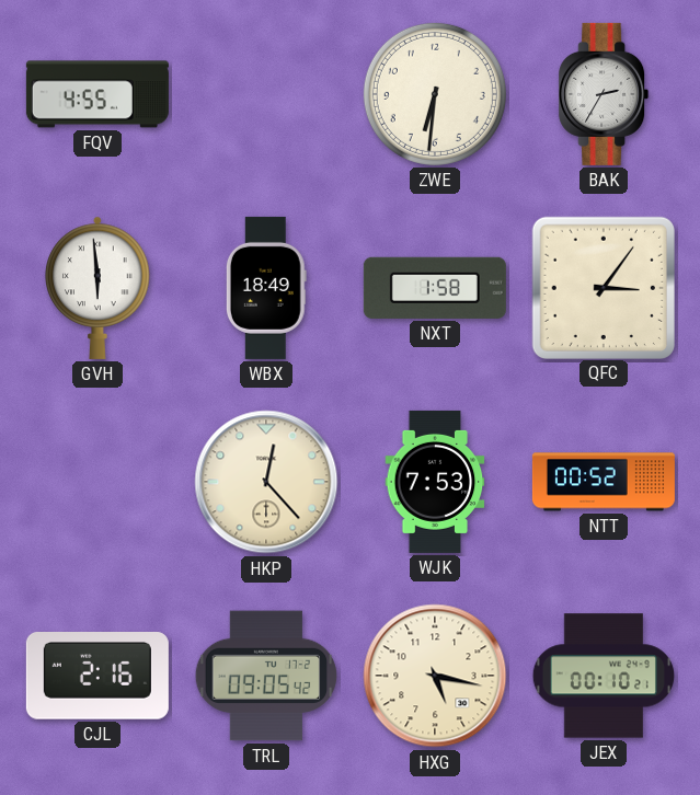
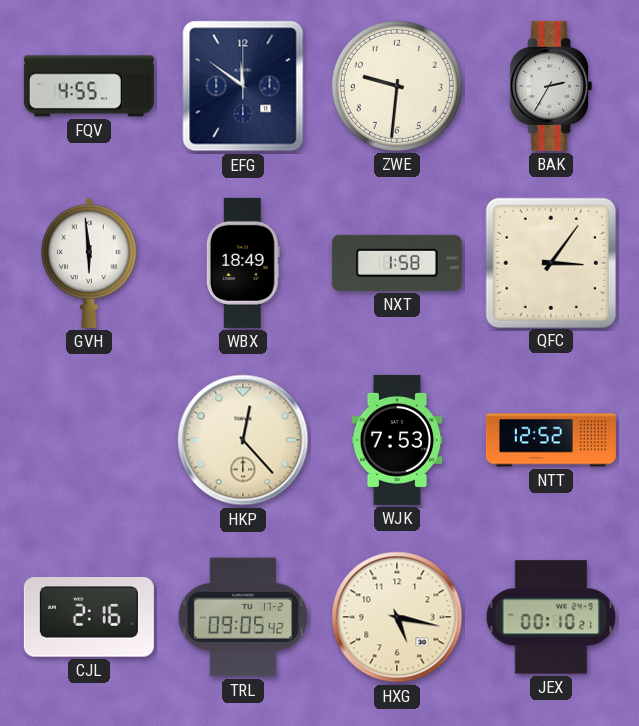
EFG: none -> 11:51
ZWE: 6:31 -> 9:31
NTT: 00:52 -> 12:52
